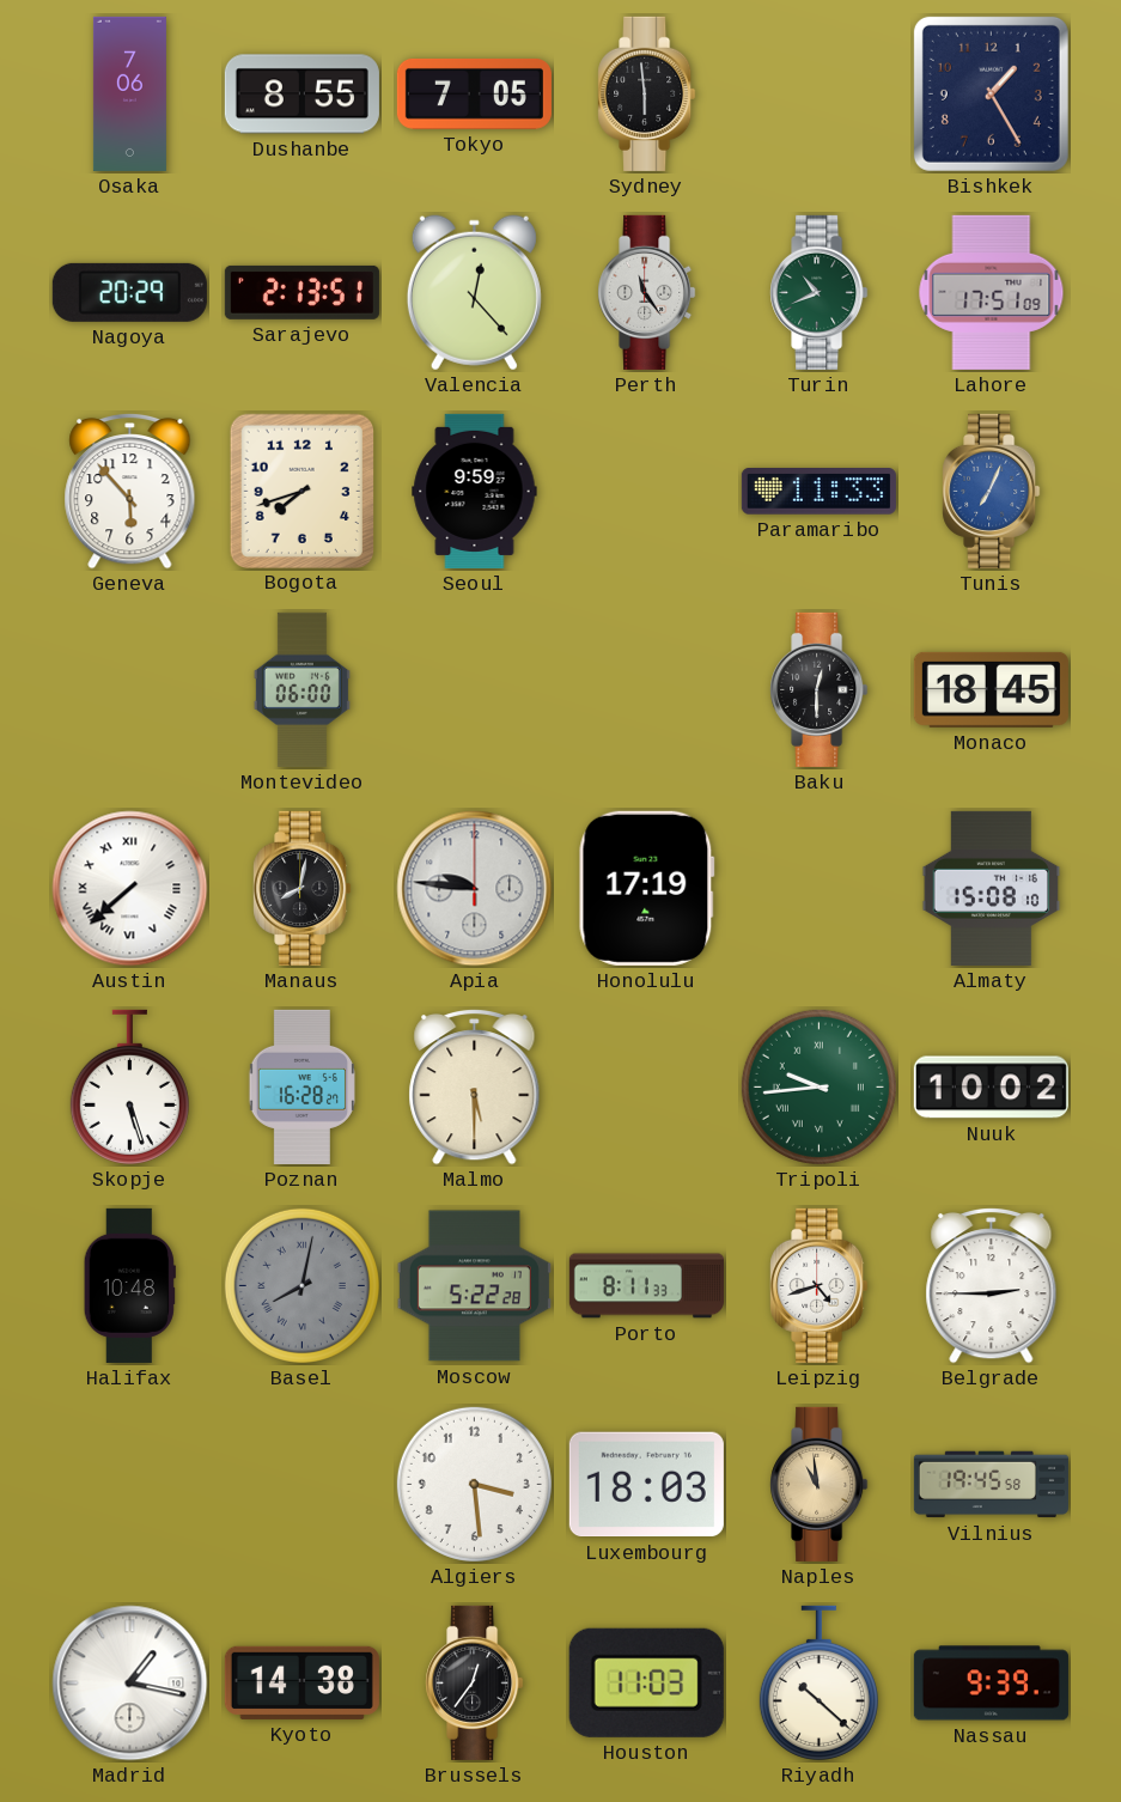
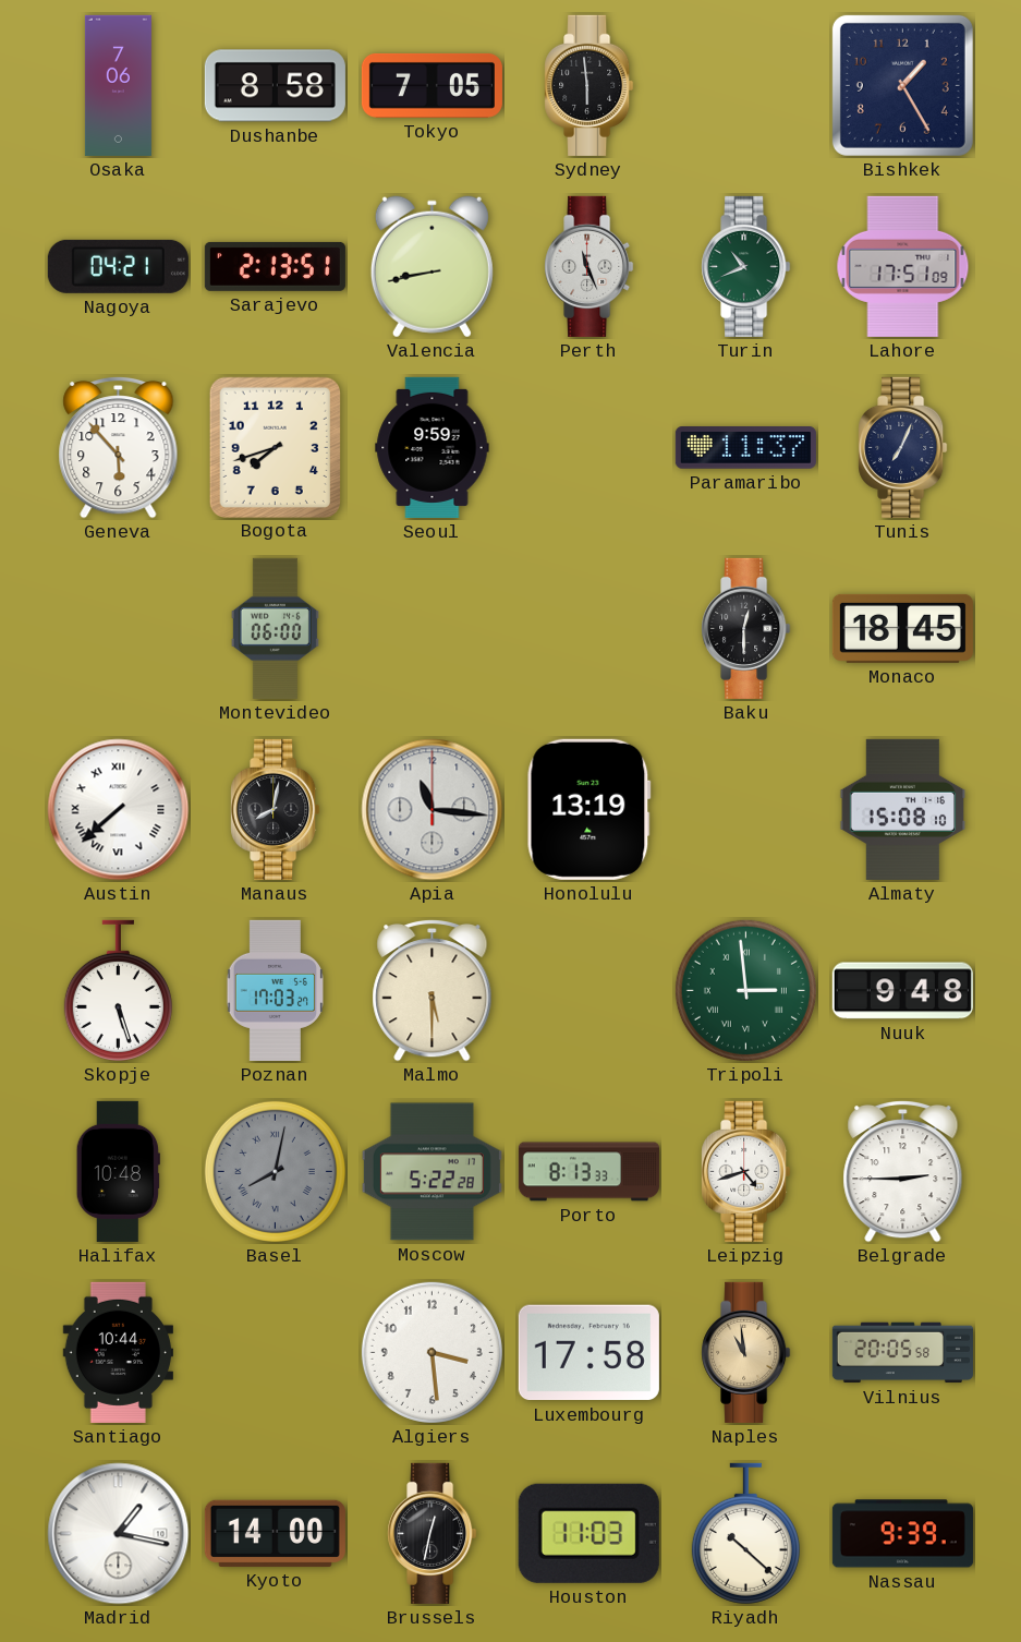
Dushanbe: 8:55 -> 8:58
Nagoya: 20:29 -> 04:21
Valencia: 12:23 -> 8:43
Perth: 11:24 -> 11:26
Paramaribo: 11:33 -> 11:37
Tunis dial: blue -> navy
Apia: 9:46 -> 11:16
Honolulu: 17:19 -> 13:19
Poznan: 16:28 -> 17:03
Tripoli: 9:44 -> 2:59
Nuuk: 10:02 -> 9:48
Porto: 8:11 -> 8:13
Santiago: none -> 10:44
Luxembourg: 18:03 -> 17:58
Vilnius: 19:45 -> 20:05
Kyoto: 14:38 -> 14:00
Brussels: 12:36 -> 12:32
